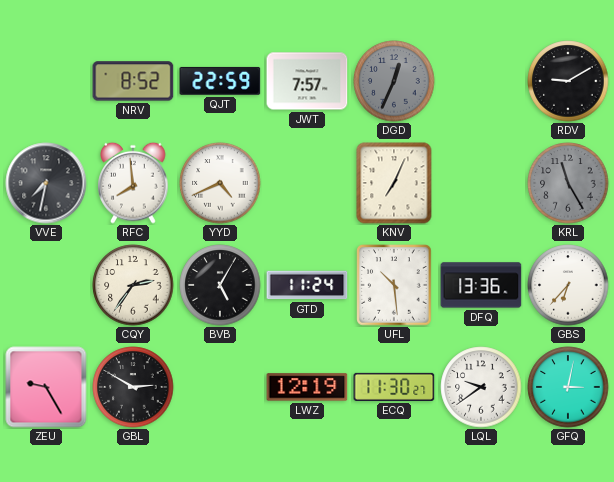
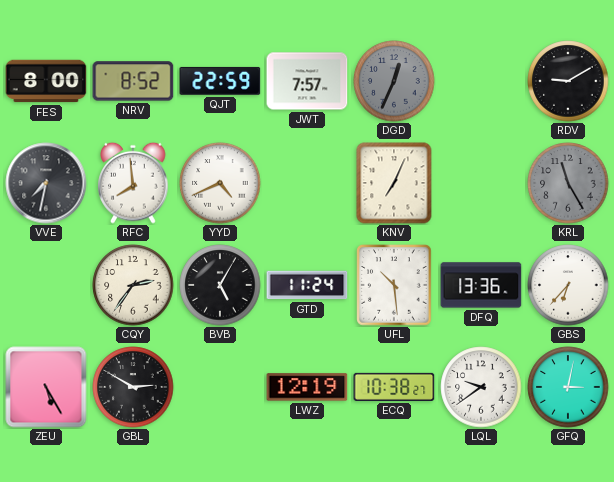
FES: none -> 8:00
ZEU: 9:25 -> 5:25
ECQ: 11:30 -> 10:38
